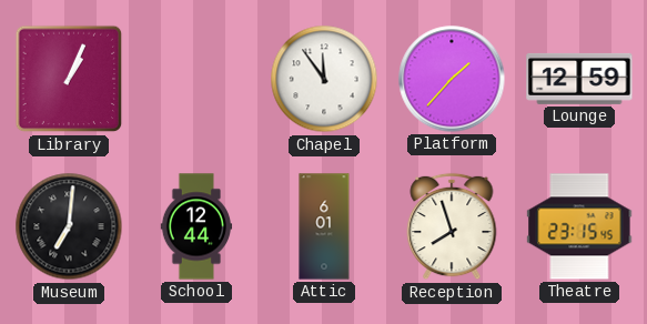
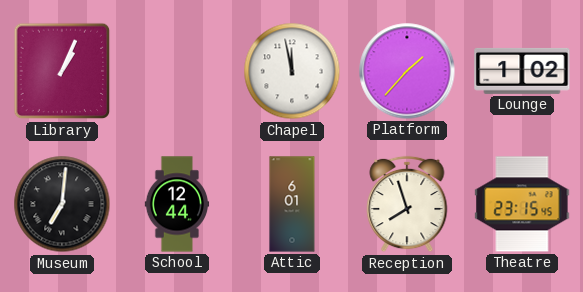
Chapel: 11:54 -> 11:58
Lounge: 12:59 -> 1:02
